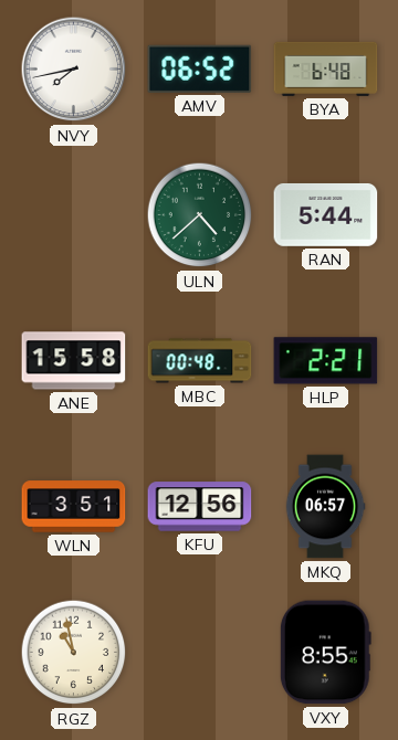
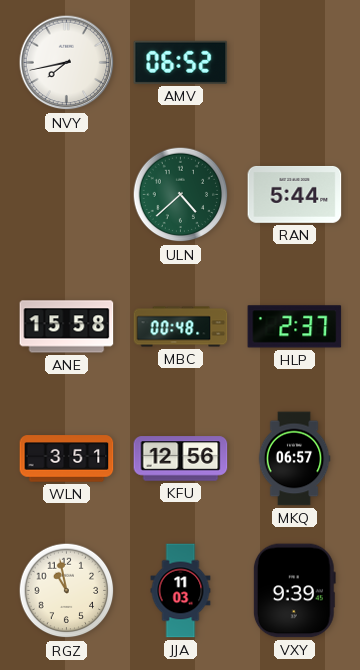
BYA: 6:48 -> none
HLP: 2:21 -> 2:37
JJA: none -> 11:03
VXY: 8:55 -> 9:39
